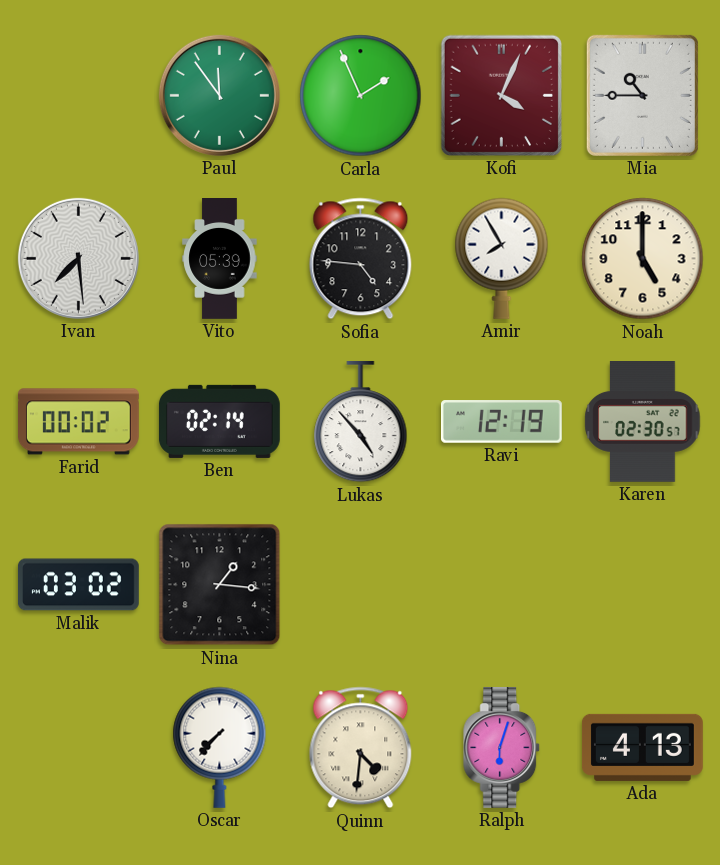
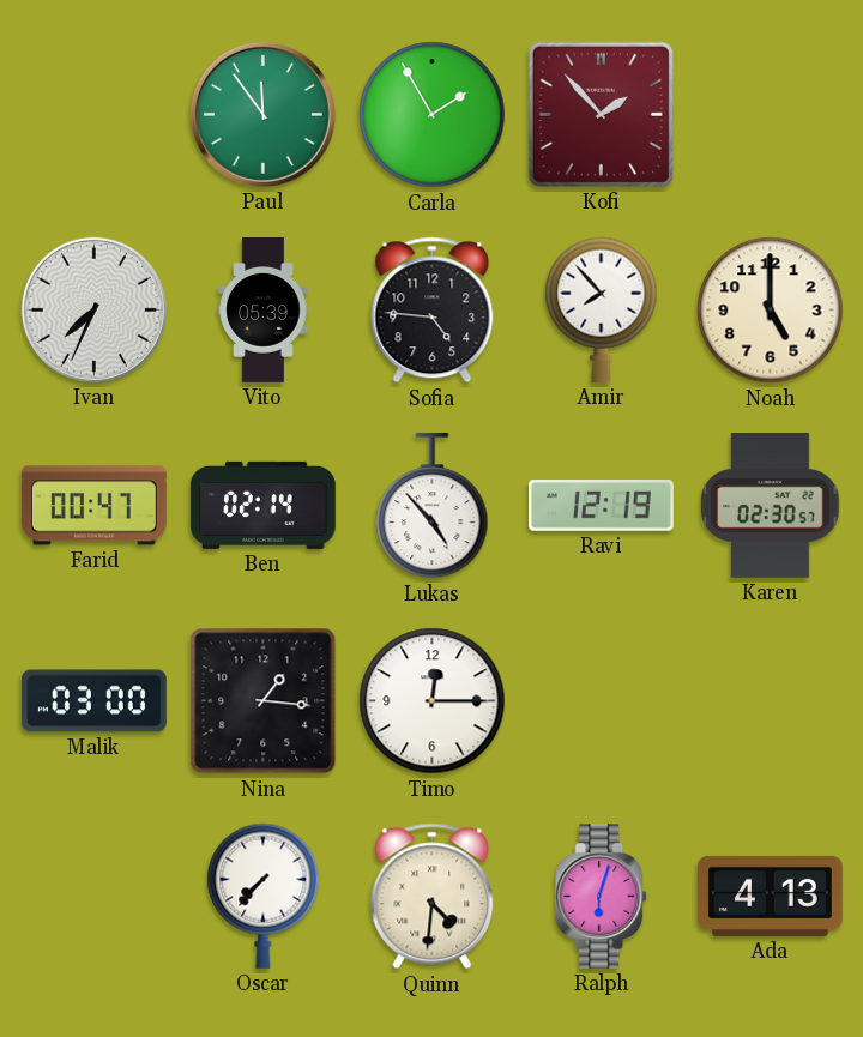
Carla: 1:56 -> 1:55
Kofi: 4:04 -> 1:53
Mia: 10:45 -> none
Ivan: 7:29 -> 7:34
Amir: 7:55 -> 7:53
Farid: 00:02 -> 00:47
Malik: 03:02 -> 03:00
Timo: none -> 12:15
